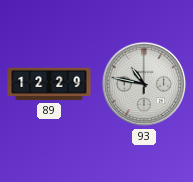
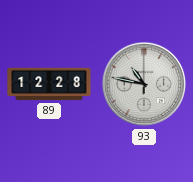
89: 12:29 -> 12:28
